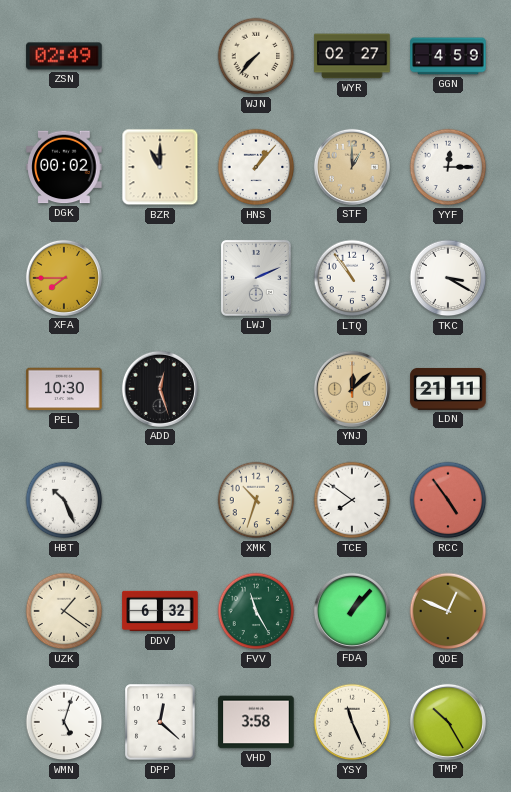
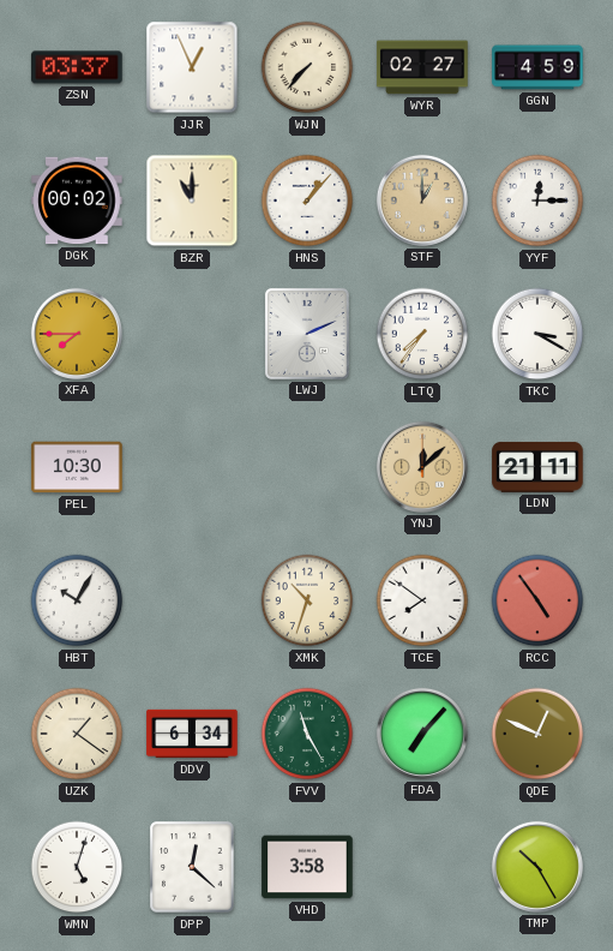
ZSN: 02:49 -> 03:37
JJR: none -> 12:56
LTQ: 10:54 -> 7:36
ADD: 12:27 -> none
HBT: 10:26 -> 10:05
DDV: 6:32 -> 6:34
FDA: 1:07 -> 7:07
YSY: 11:26 -> none
